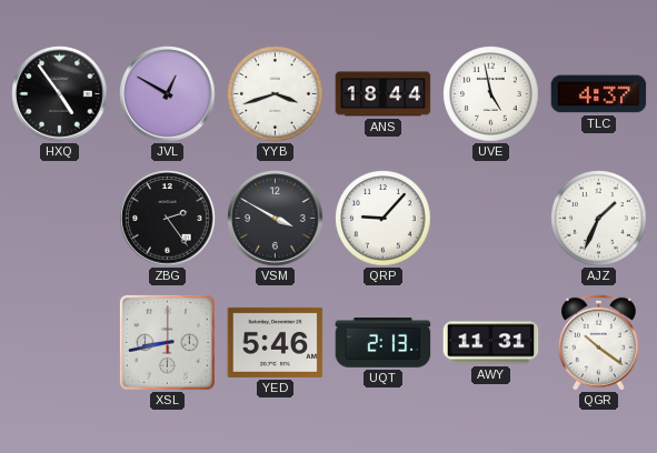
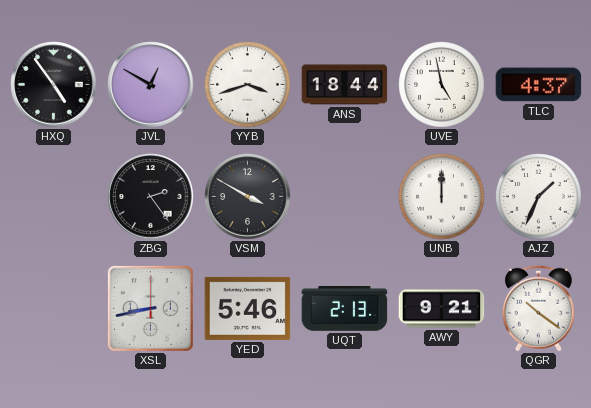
QRP: 9:07 -> none
UNB: none -> 12:00
AWY: 11:31 -> 9:21
